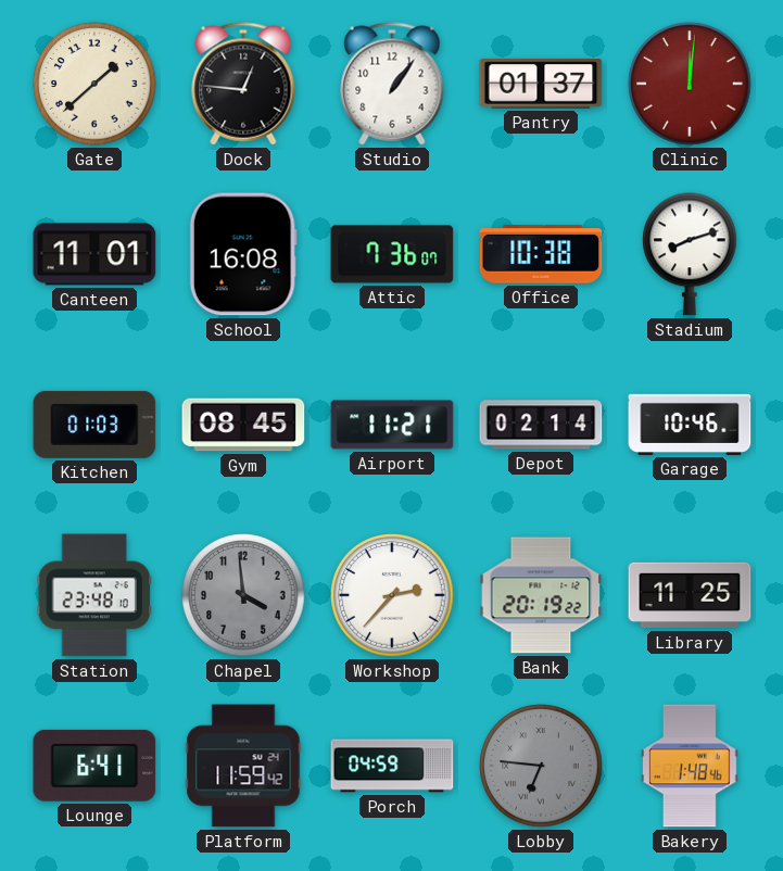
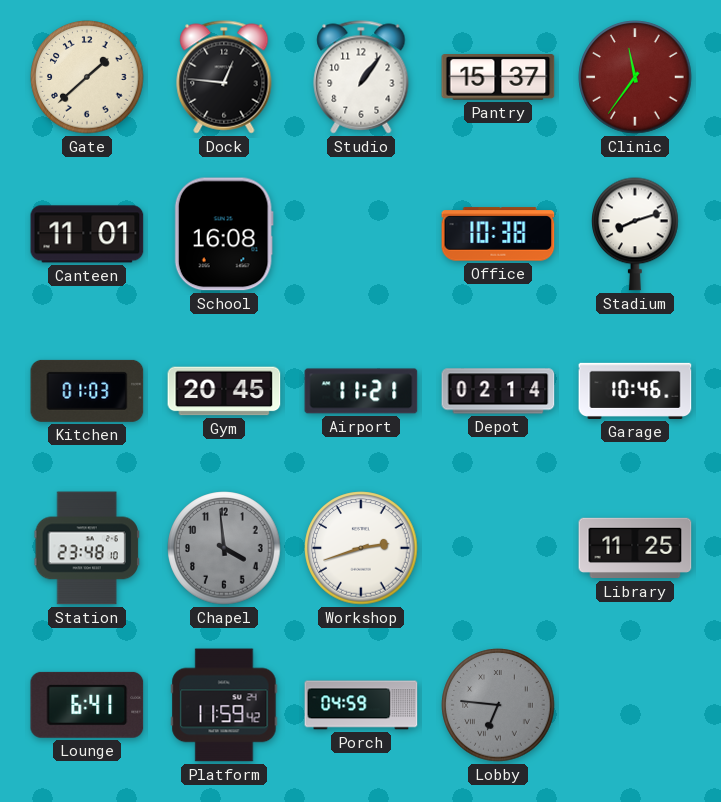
Pantry: 01:37 -> 15:37
Clinic: 12:01 -> 11:36
Attic: 7:36 -> none
Gym: 08:45 -> 20:45
Workshop: 2:37 -> 2:42
Bank: 20:19 -> none
Bakery: 1:48 -> none
